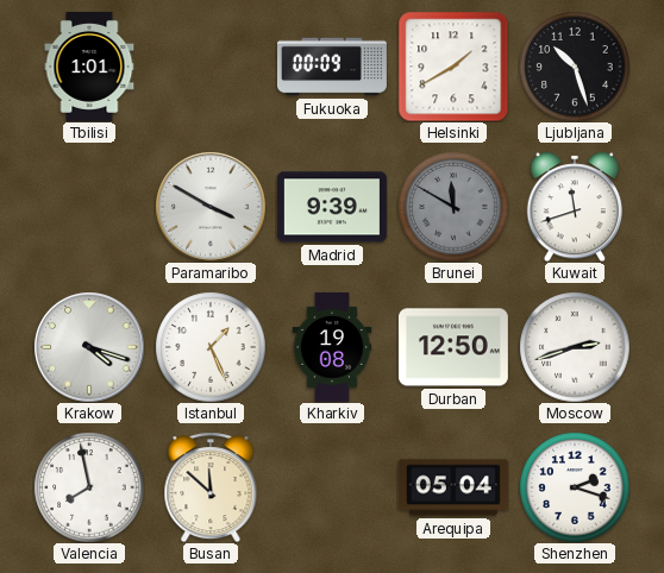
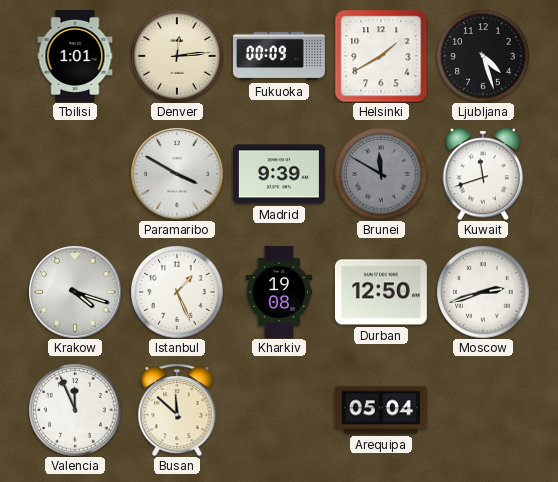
Denver: none -> 12:14
Ljubljana: 10:27 -> 4:27
Valencia: 7:58 -> 11:56
Shenzhen: 2:18 -> none
